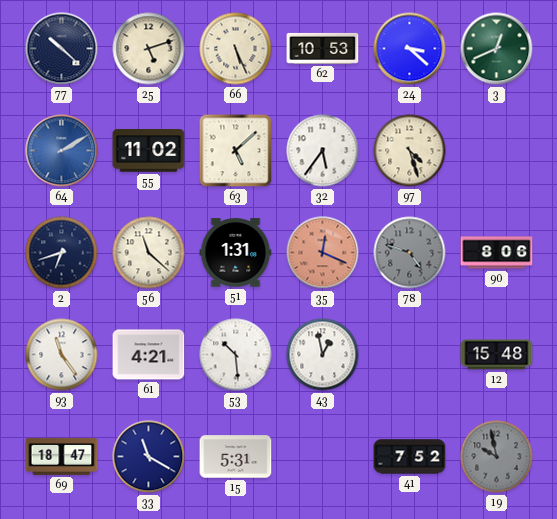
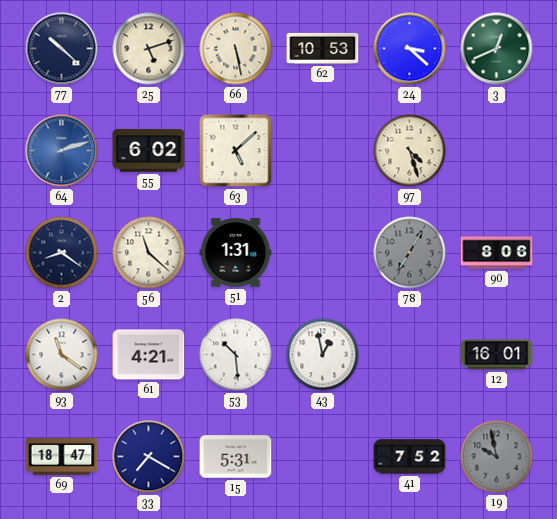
66: 5:26 -> 5:28
64: 2:10 -> 2:12
55: 11:02 -> 6:02
32: 5:36 -> none
2: 6:42 -> 8:21
35: 12:19 -> none
78: 4:48 -> 7:05
93: 11:24 -> 11:21
12: 15:48 -> 16:01
33: 11:20 -> 7:20
